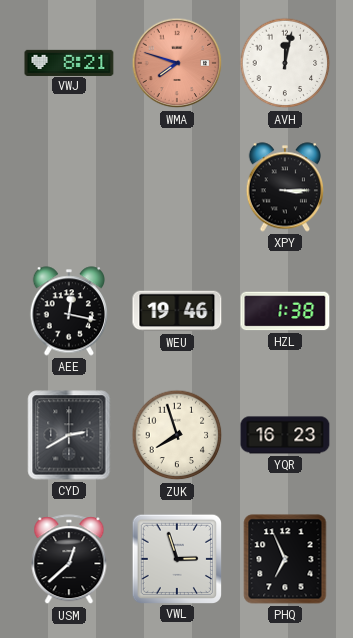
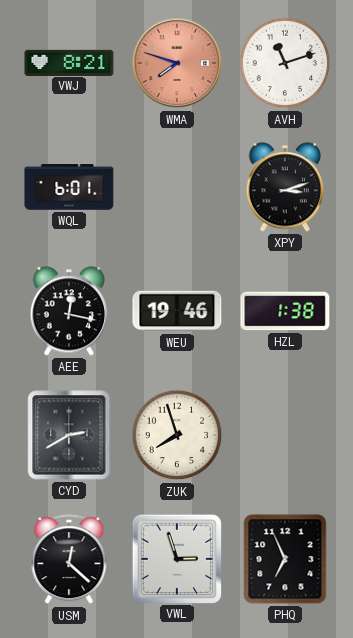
AVH: 12:02 -> 11:12
WQL: none -> 6:01
XPY: 3:15 -> 3:12
YQR: 16:23 -> none
USM: 12:38 -> 12:22
